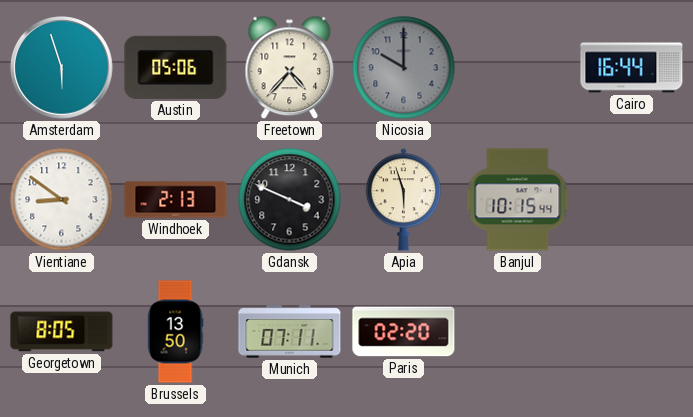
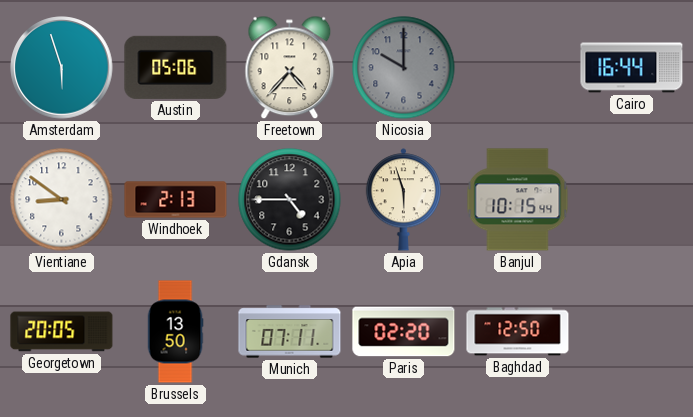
Gdansk: 3:49 -> 4:45
Georgetown: 8:05 -> 20:05
Baghdad: none -> 12:50
